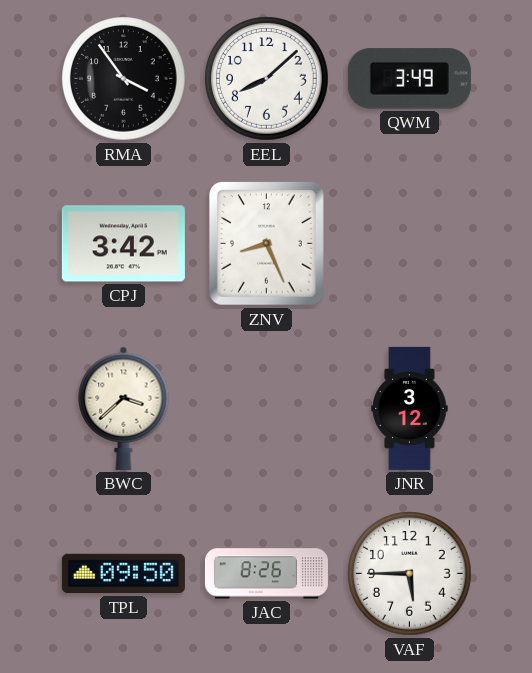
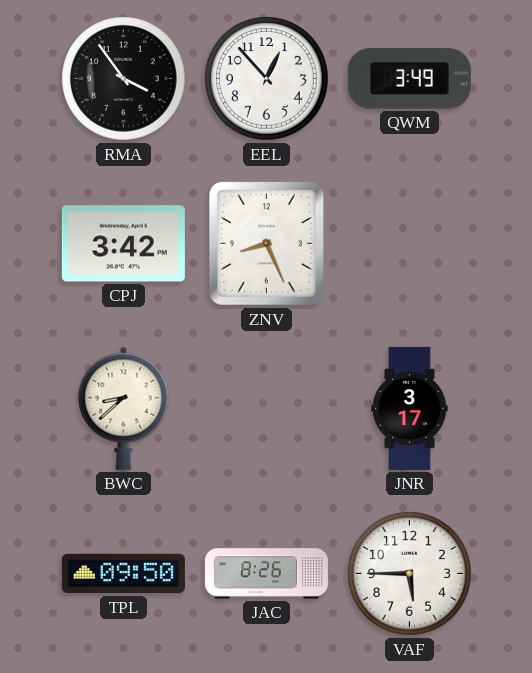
EEL: 8:08 -> 12:53
BWC: 3:38 -> 8:38
JNR: 3:12 -> 3:17
